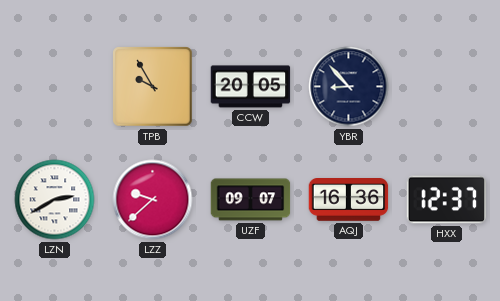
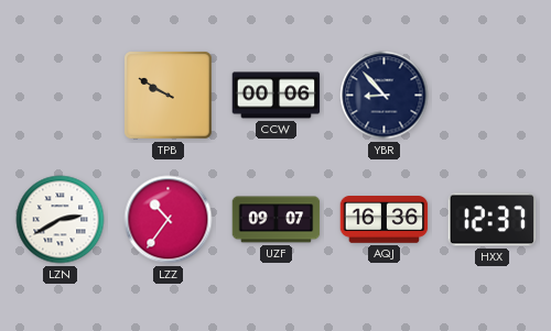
TPB: 9:55 -> 9:50
CCW: 20:05 -> 00:06
LZZ: 9:38 -> 10:36
